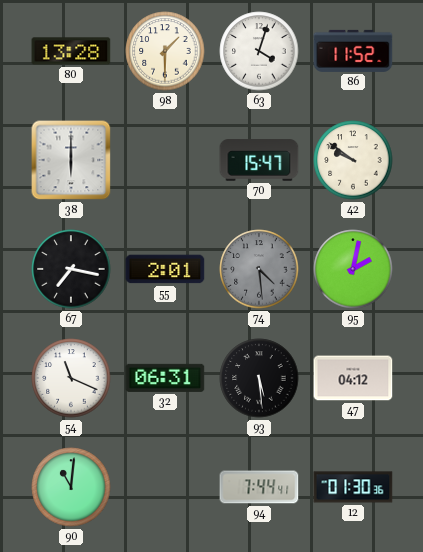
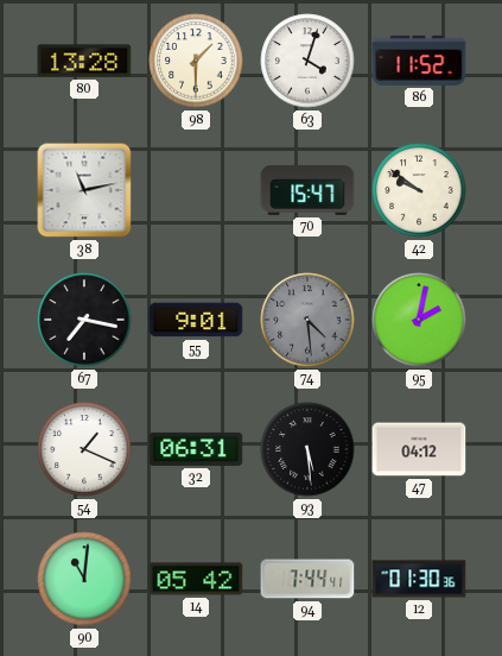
38: 6:00 -> 11:13
55: 2:01 -> 9:01
54: 11:19 -> 1:19
14: none -> 05:42
